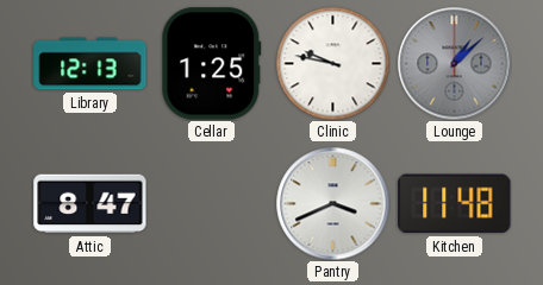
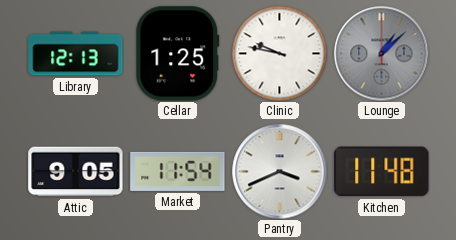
Attic: 8:47 -> 9:05
Market: none -> 11:54
